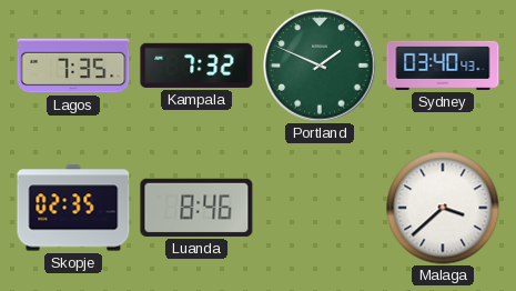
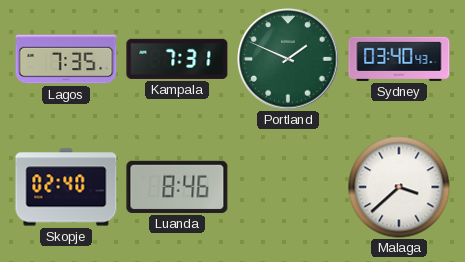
Kampala: 7:32 -> 7:31
Skopje: 02:35 -> 02:40
